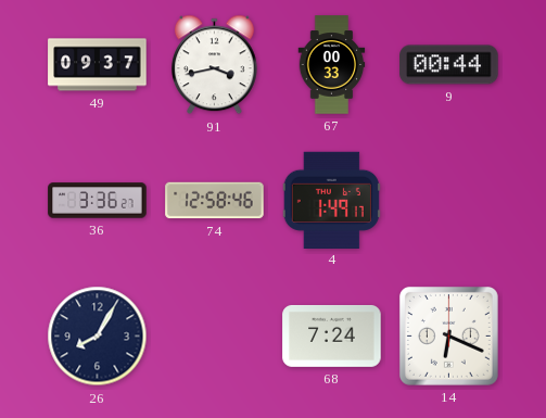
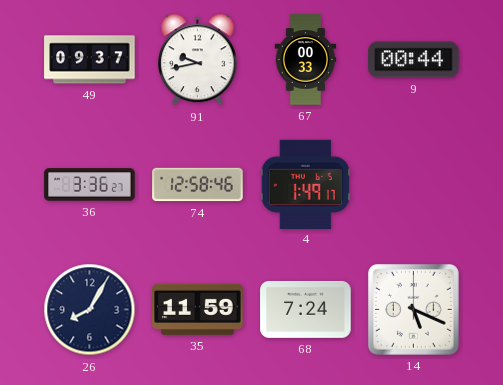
91: 3:43 -> 9:43
35: none -> 11:59
14: 6:19 -> 5:19
